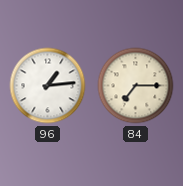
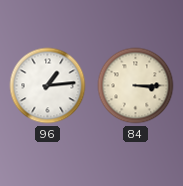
84: 7:15 -> 3:15
